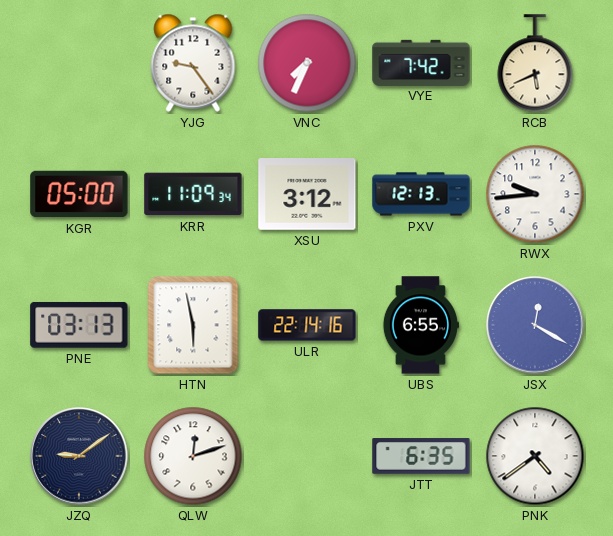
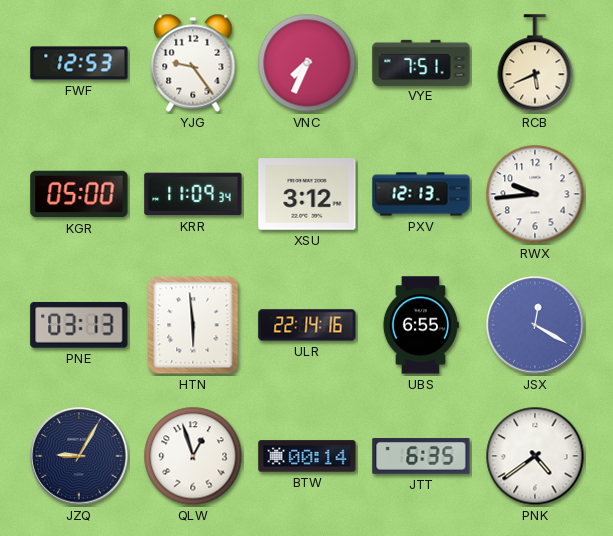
FWF: none -> 12:53
VYE: 7:42 -> 7:51
HTN: 5:58 -> 5:59
JZQ: 9:09 -> 9:05
QLW: 12:12 -> 12:57
BTW: none -> 00:14
